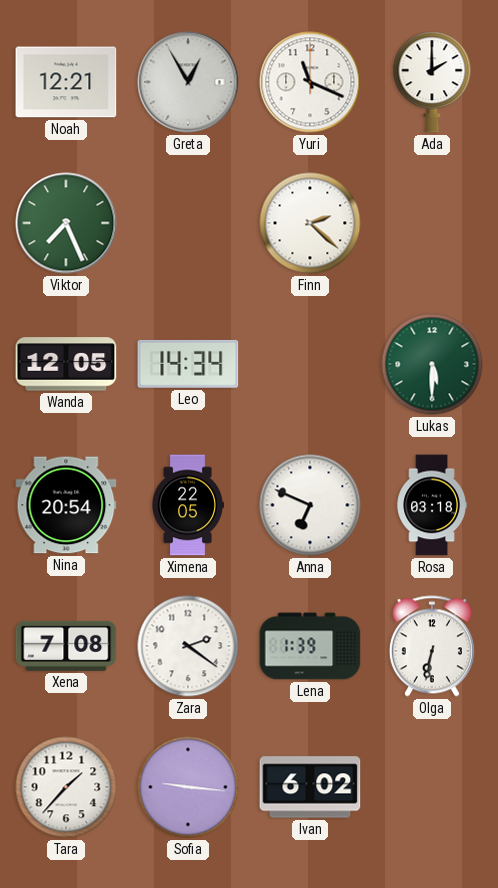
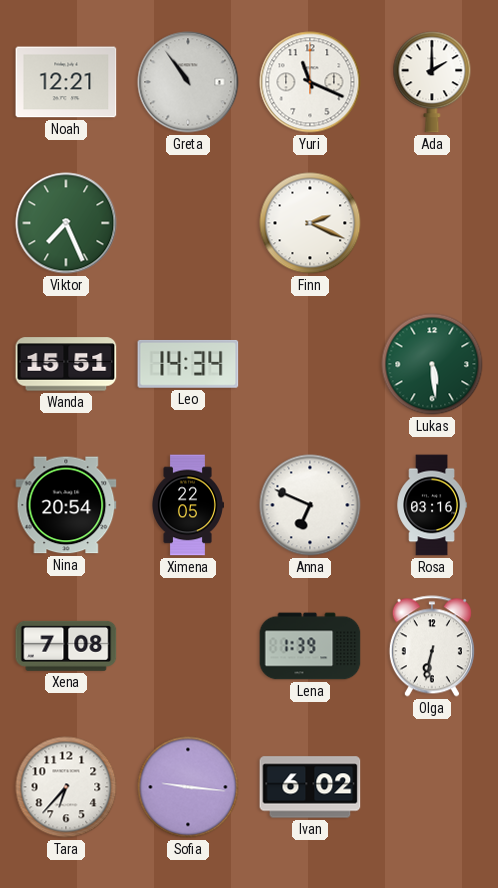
Greta: 12:55 -> 10:54
Finn: 2:22 -> 2:19
Wanda: 12:05 -> 15:51
Lukas: 5:30 -> 5:29
Rosa: 03:18 -> 03:16
Zara: 2:21 -> none
Tara: 1:37 -> 6:37
